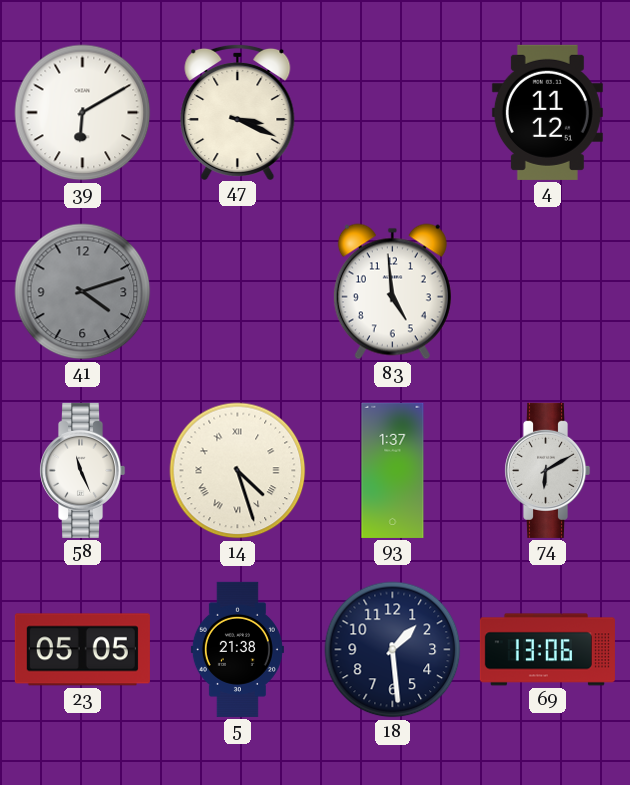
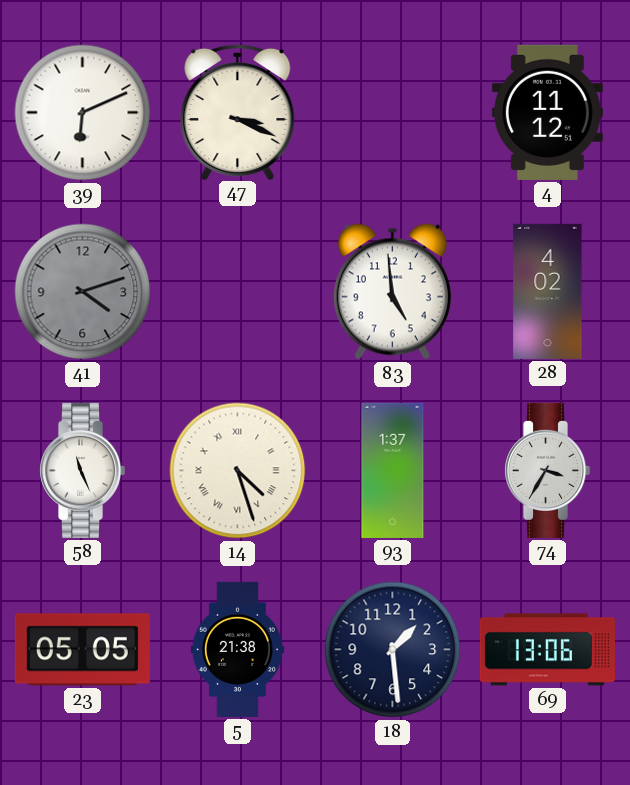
39: 6:10 -> 6:11
28: none -> 4:02
74: 6:10 -> 3:35
